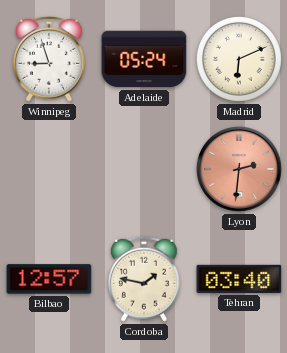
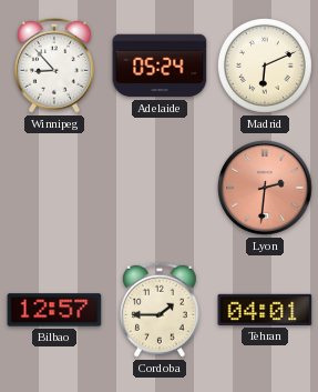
Winnipeg: 8:57 -> 8:53
Cordoba: 1:47 -> 1:45
Tehran: 03:40 -> 04:01
